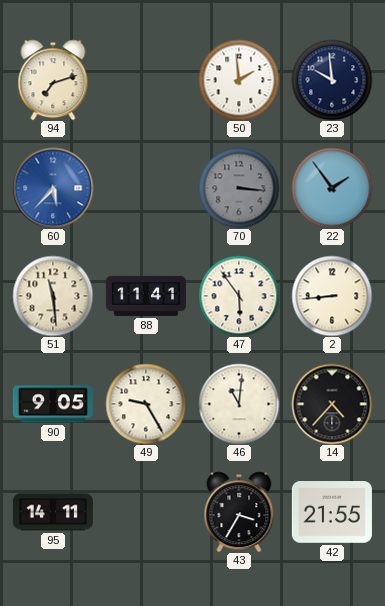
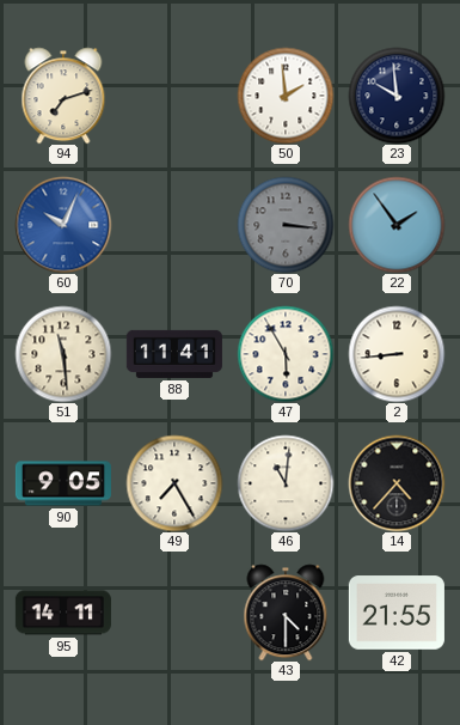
60: 5:37 -> 10:04
47: 5:54 -> 5:55
49: 9:25 -> 7:25
43: 3:35 -> 4:30
